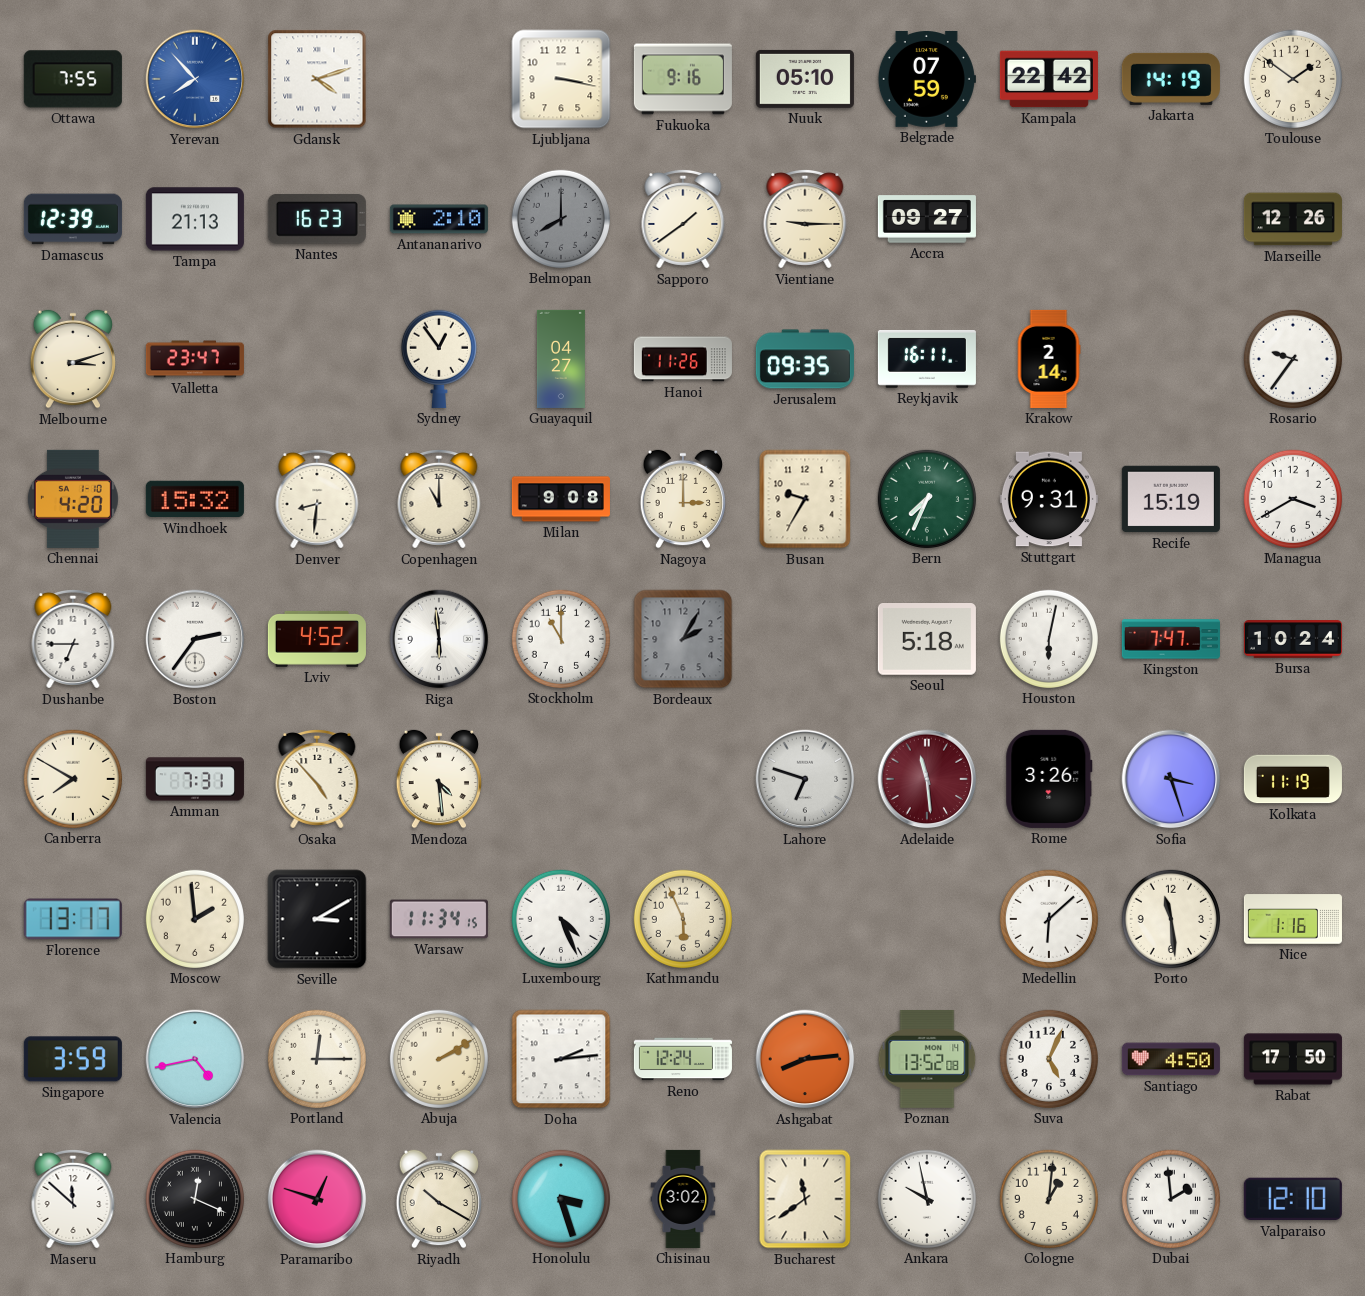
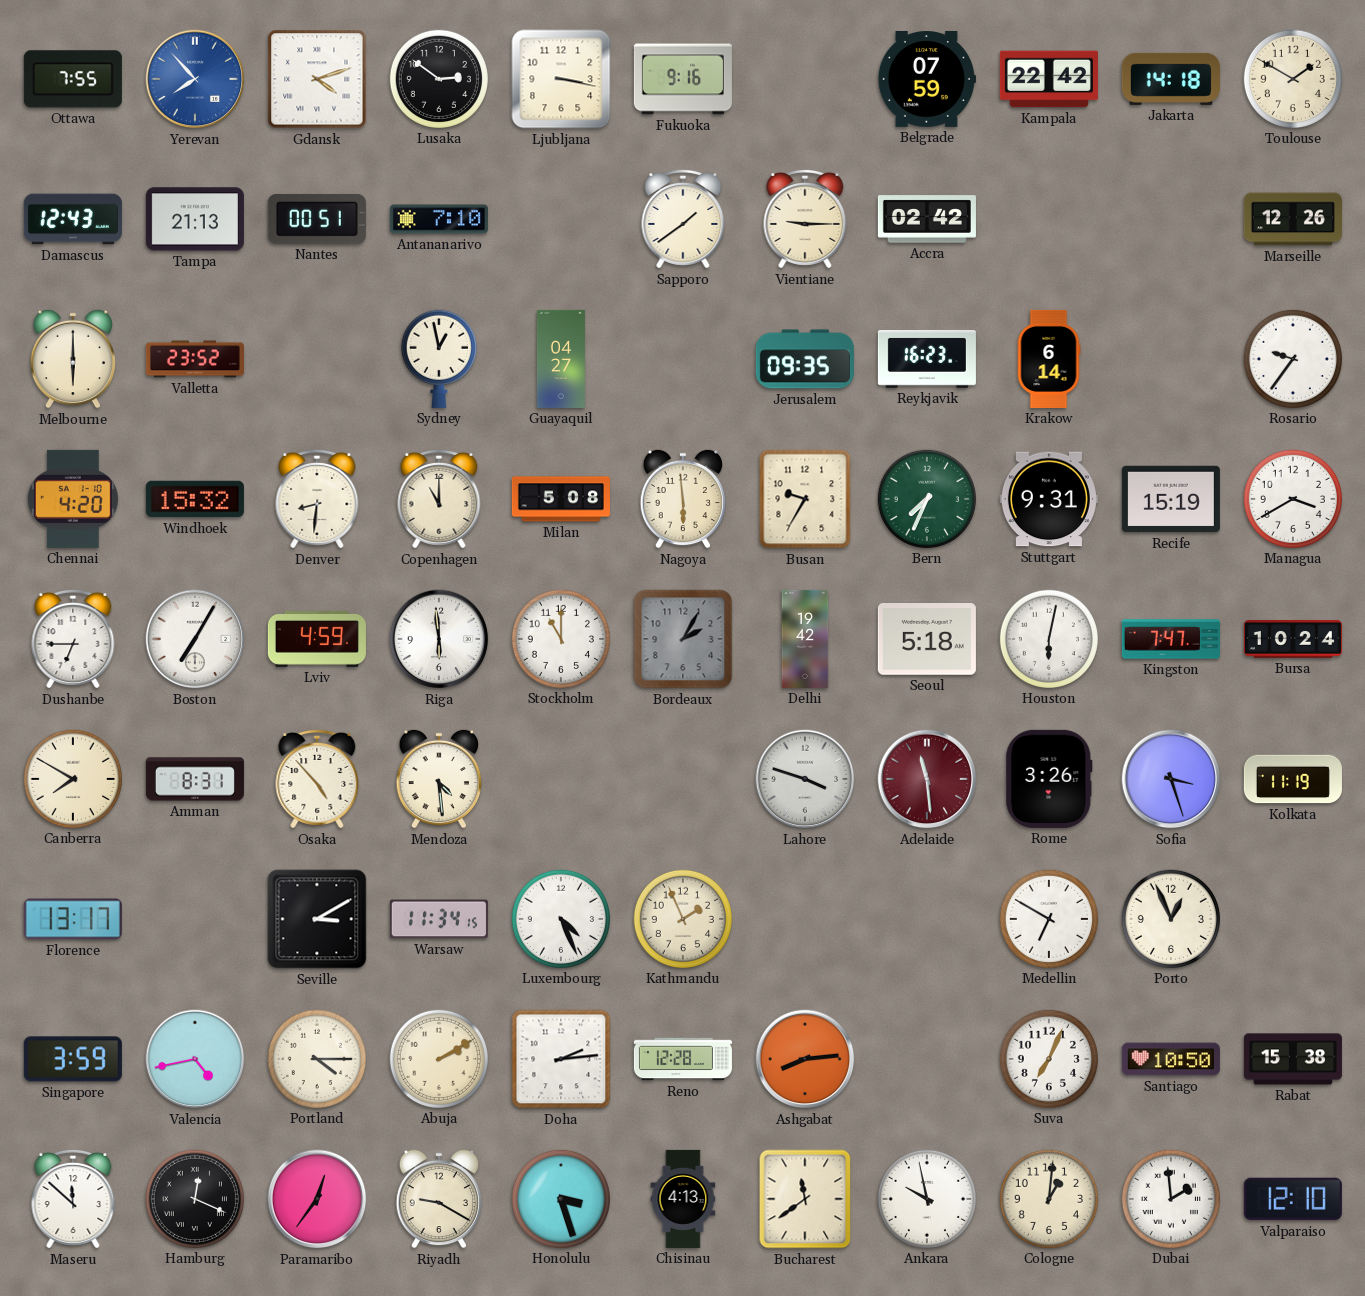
Lusaka: none -> 2:51
Nuuk: 05:10 -> none
Jakarta: 14:19 -> 14:18
Toulouse: 1:51 -> 1:50
Damascus: 12:39 -> 12:43
Nantes: 16:23 -> 00:51
Antananarivo: 2:10 -> 7:10
Belmopan: 8:00 -> none
Accra: 09:27 -> 02:42
Melbourne: 3:12 -> 6:00
Valletta: 23:47 -> 23:52
Sydney: 12:54 -> 12:58
Hanoi: 11:26 -> none
Reykjavik: 16:11 -> 16:23
Krakow: 2:14 -> 6:14
Milan: 9:08 -> 5:08
Nagoya: 3:00 -> 5:59
Boston: 2:36 -> 7:05
Lviv: 4:52 -> 4:59
Delhi: none -> 19:42
Amman: 7:31 -> 8:31
Lahore: 6:48 -> 3:48
Moscow: 1:59 -> none
Kathmandu: 5:56 -> 1:56
Medellin: 6:08 -> 6:50
Porto: 11:29 -> 12:56
Nice: 1:16 -> none
Portland: 12:15 -> 4:15
Reno: 12:24 -> 12:28
Poznan: 13:52 -> none
Suva: 5:04 -> 7:04
Santiago: 4:50 -> 10:50
Rabat: 17:50 -> 15:38
Paramaribo: 12:48 -> 12:36
Riyadh: 10:20 -> 9:20
Chisinau: 3:02 -> 4:13
